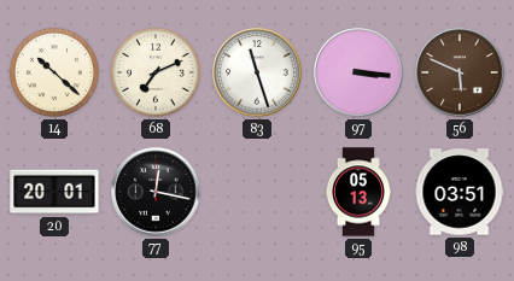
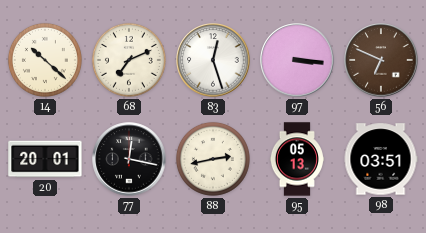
83: 11:27 -> 12:27
56: 5:49 -> 6:49
88: none -> 2:43
